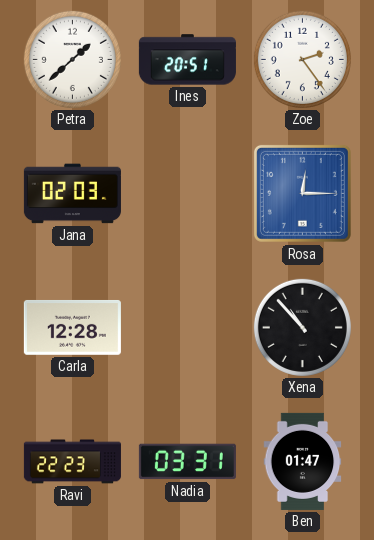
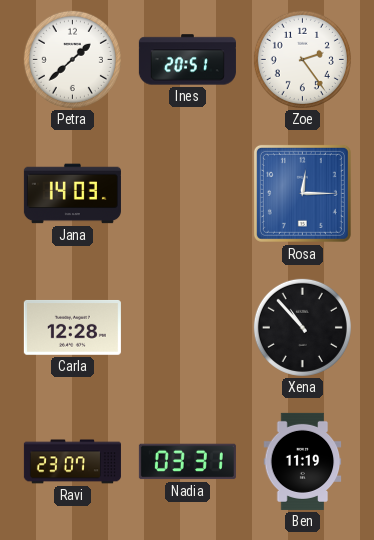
Jana: 02:03 -> 14:03
Ravi: 22:23 -> 23:07
Ben: 01:47 -> 11:19
